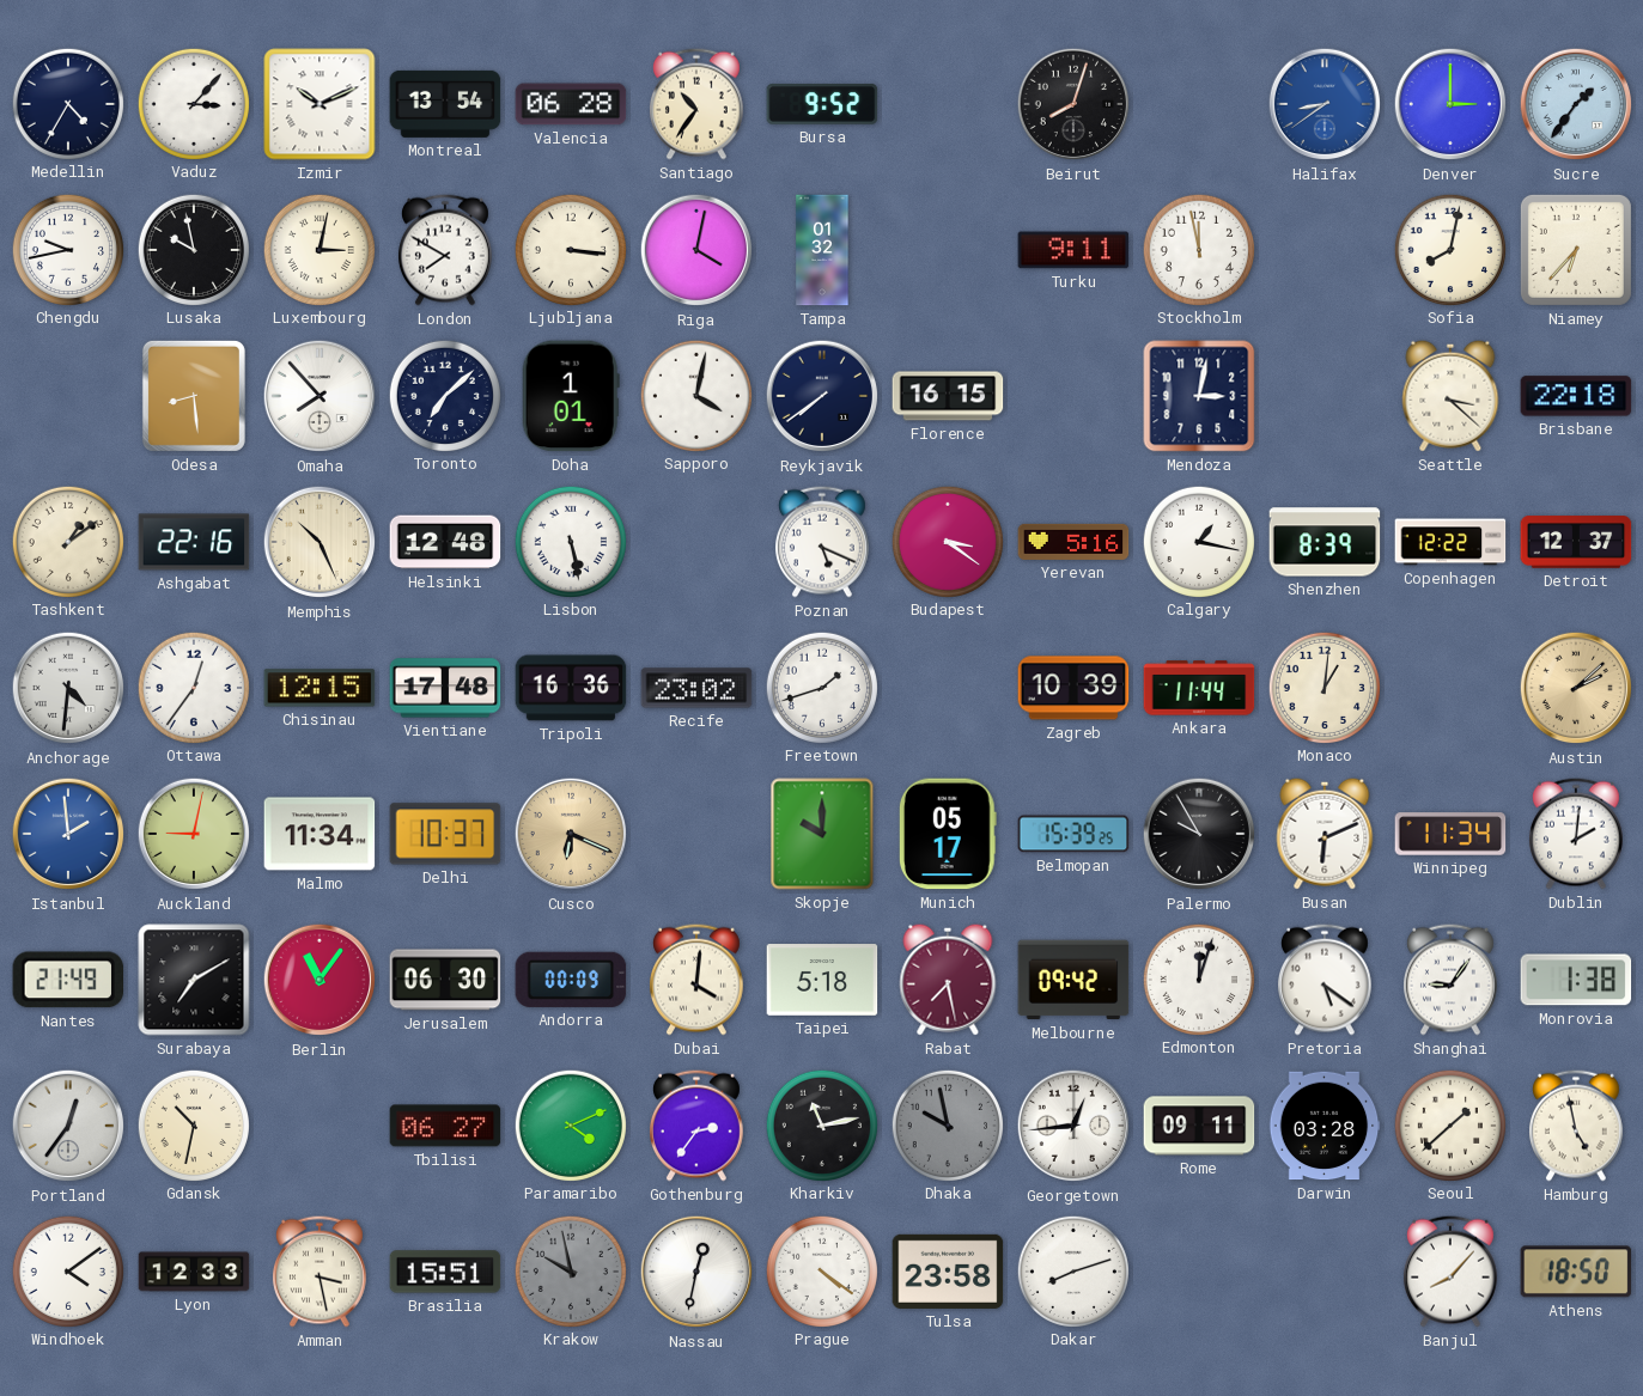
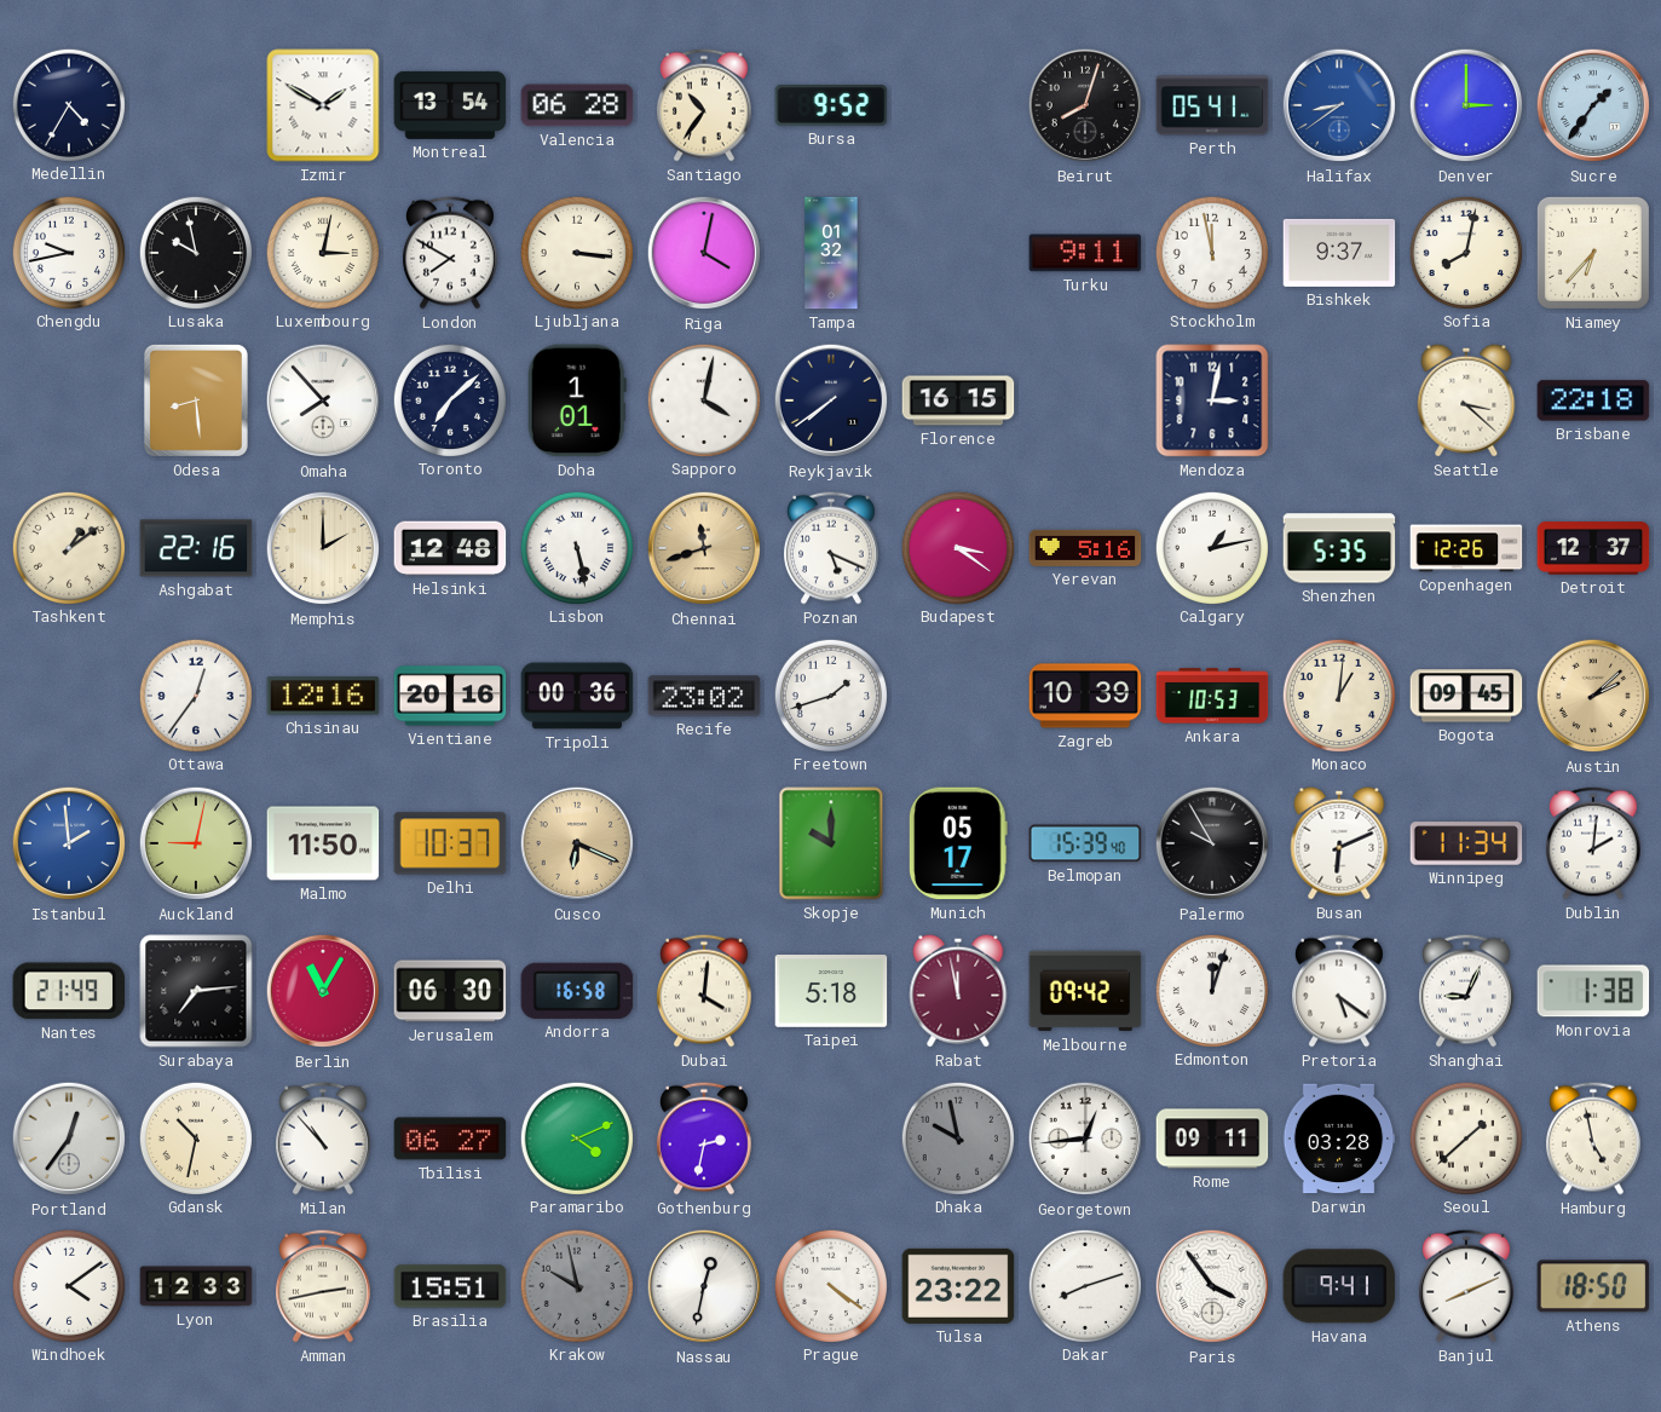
Vaduz: 3:07 -> none
Izmir: 10:11 -> 1:50
Perth: none -> 05:41
Bishkek: none -> 9:37
Memphis: 10:26 -> 2:00
Chennai: none -> 11:42
Calgary: 1:17 -> 1:13
Shenzhen: 8:39 -> 5:35
Copenhagen: 12:22 -> 12:26
Anchorage: 4:31 -> none
Chisinau: 12:15 -> 12:16
Vientiane: 17:48 -> 20:16
Tripoli: 16:36 -> 00:36
Ankara: 11:44 -> 10:53
Bogota: none -> 09:45
Malmo: 11:34 -> 11:50
Belmopan: 15:39:25 -> 15:39:40
Surabaya: 7:10 -> 7:14
Berlin: 11:06 -> 11:05
Andorra: 00:09 -> 16:58
Rabat: 7:28 -> 11:58
Shanghai: 9:06 -> 9:04
Milan: none -> 10:53
Gothenburg: 2:36 -> 2:32
Kharkiv: 11:13 -> none
Amman: 3:28 -> 2:43
Tulsa: 23:58 -> 23:22
Paris: none -> 3:54
Havana: none -> 9:41
Banjul: 8:07 -> 8:11
